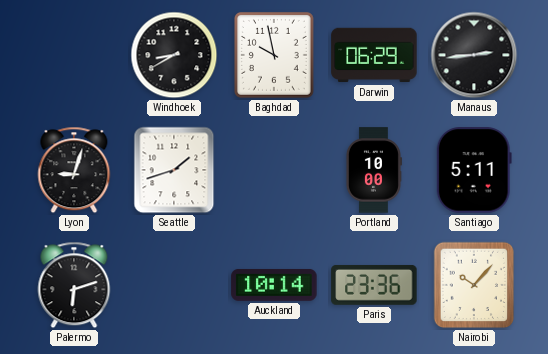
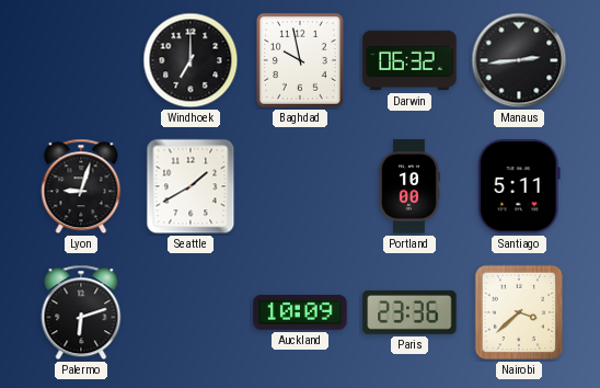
Windhoek: 8:40 -> 7:00
Darwin: 06:29 -> 06:32
Seattle: 1:42 -> 1:40
Auckland: 10:14 -> 10:09
Nairobi: 10:07 -> 3:38
